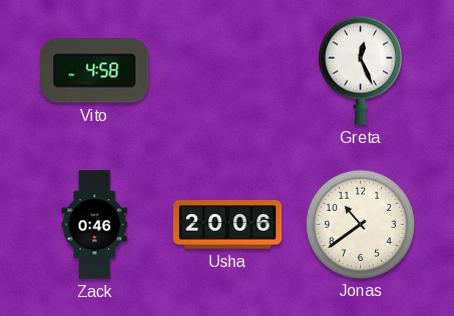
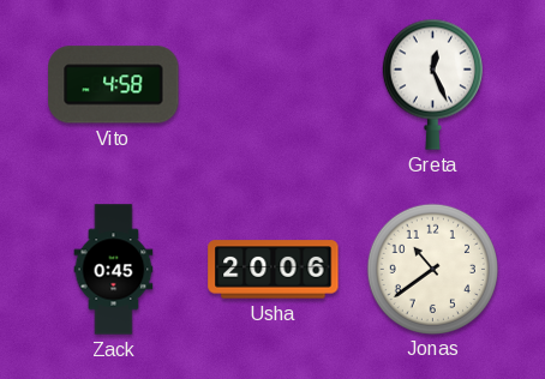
Zack: 0:46 -> 0:45
